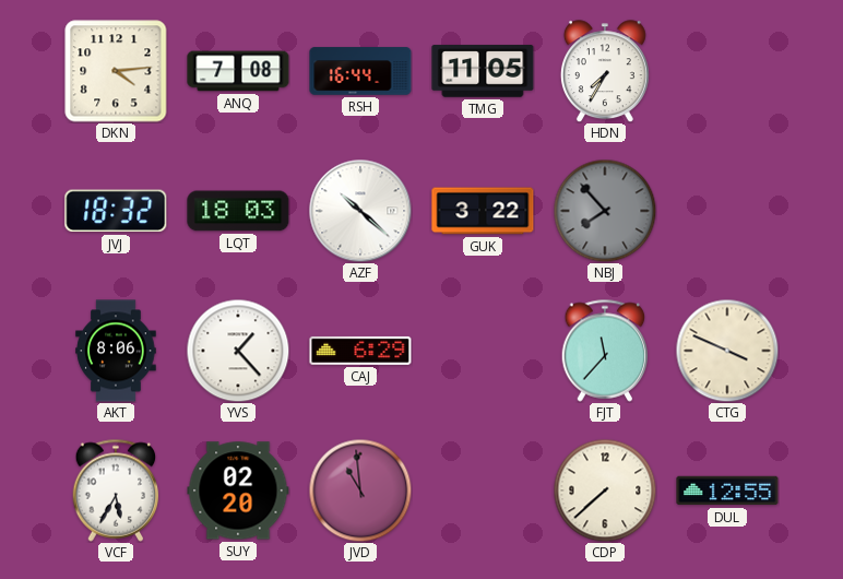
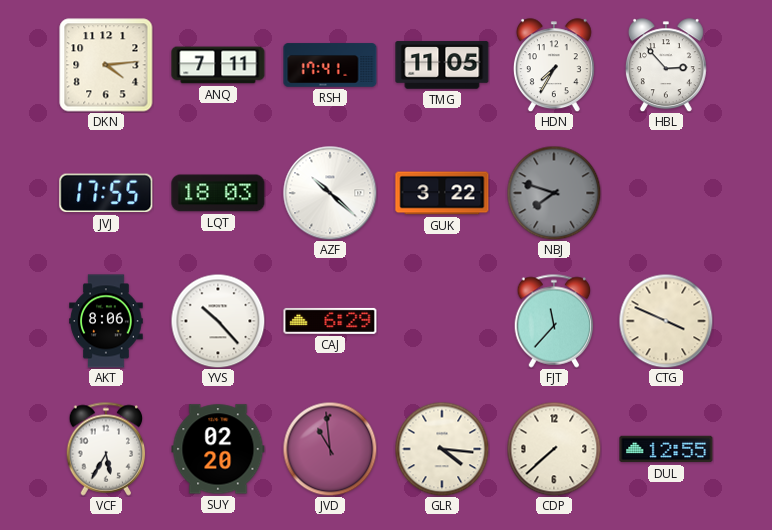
ANQ: 7:08 -> 7:11
RSH: 16:44 -> 17:41
HBL: none -> 2:53
JVJ: 18:32 -> 17:55
NBJ: 7:53 -> 7:48
YVS: 1:23 -> 10:23
GLR: none -> 4:16
